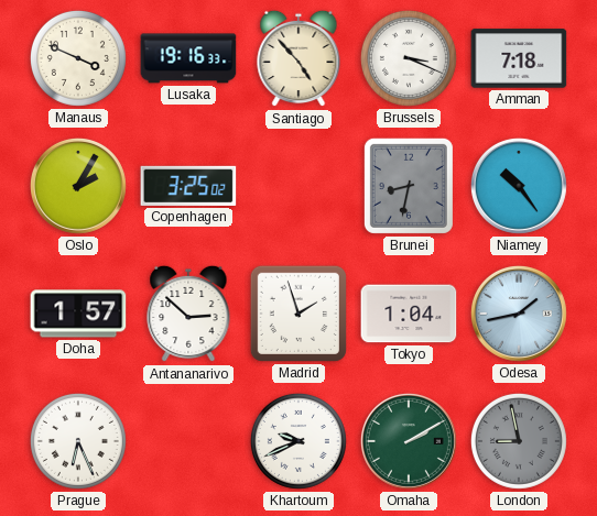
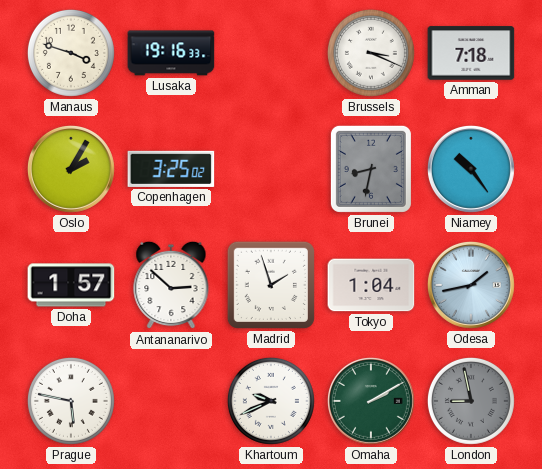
Manaus: 3:49 -> 3:48
Santiago: 4:53 -> none
Prague: 6:26 -> 5:47
